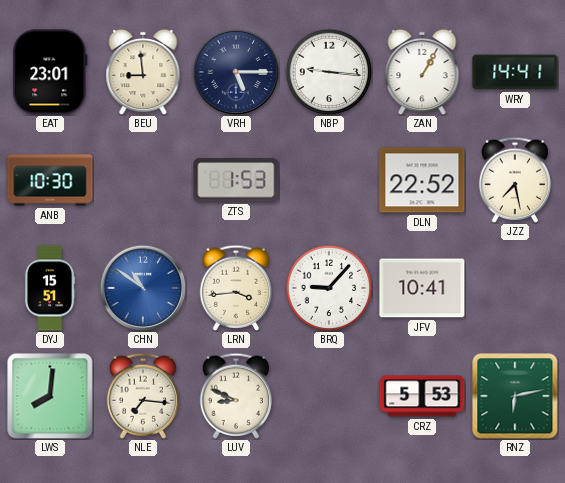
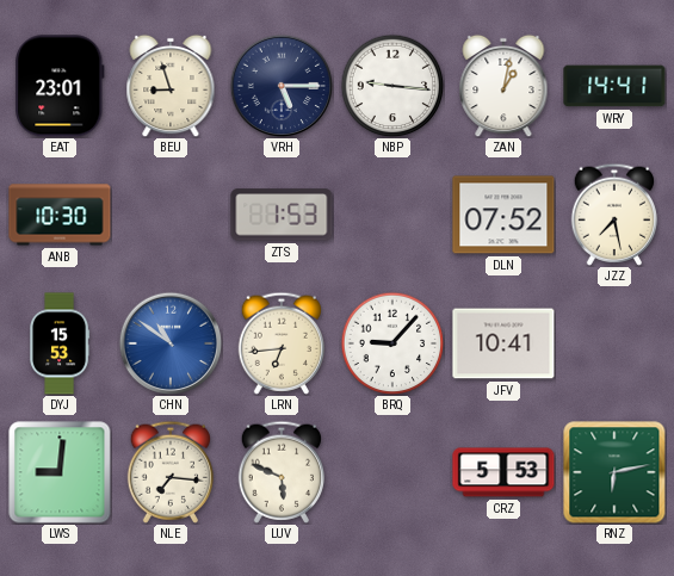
BEU: 8:59 -> 8:57
ZAN: 1:05 -> 1:02
DLN: 22:52 -> 07:52
DYJ: 15:51 -> 15:53
LRN: 3:44 -> 6:44
LWS: 8:01 -> 9:01
LUV: 8:49 -> 5:49
